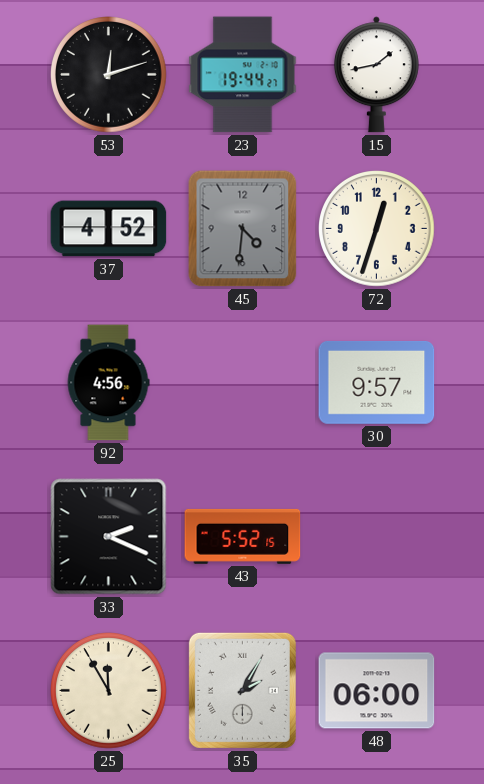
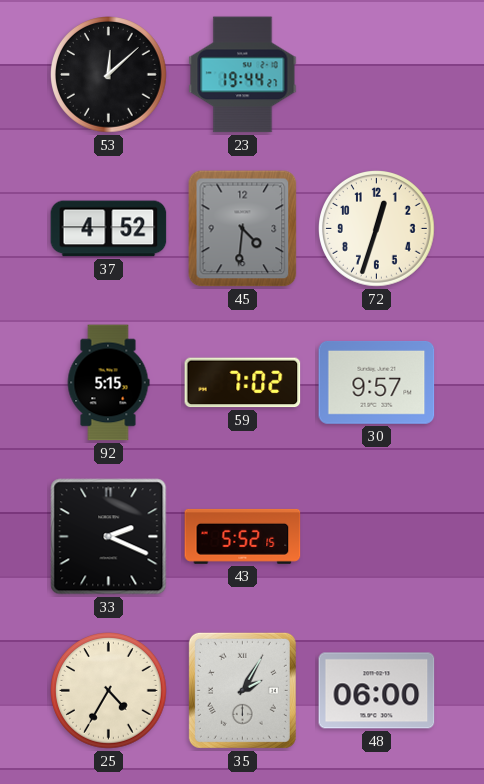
53: 12:12 -> 12:08
15: 1:43 -> none
92: 4:56 -> 5:15
59: none -> 7:02
25: 11:55 -> 4:35
